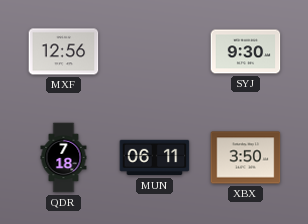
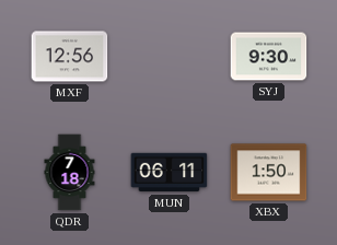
XBX: 3:50 -> 1:50
